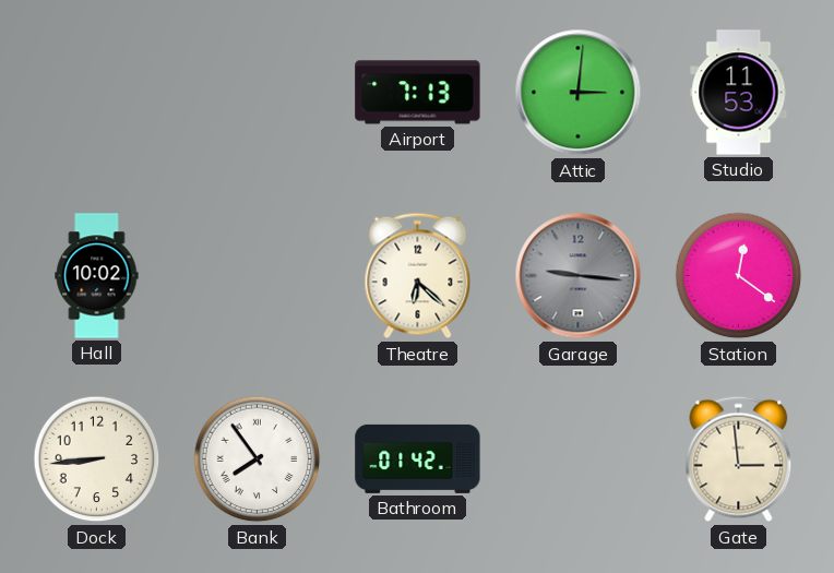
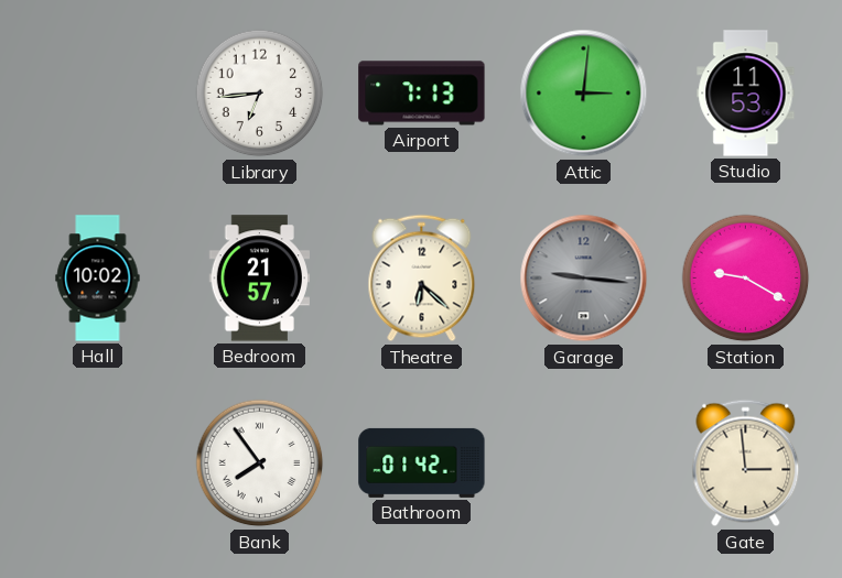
Library: none -> 6:44
Bedroom: none -> 21:57
Station: 12:21 -> 9:20
Dock: 8:44 -> none
